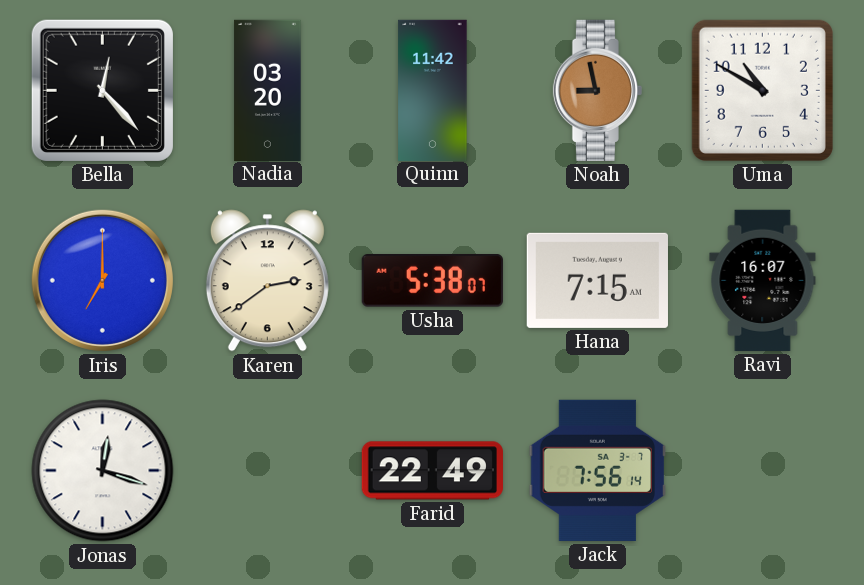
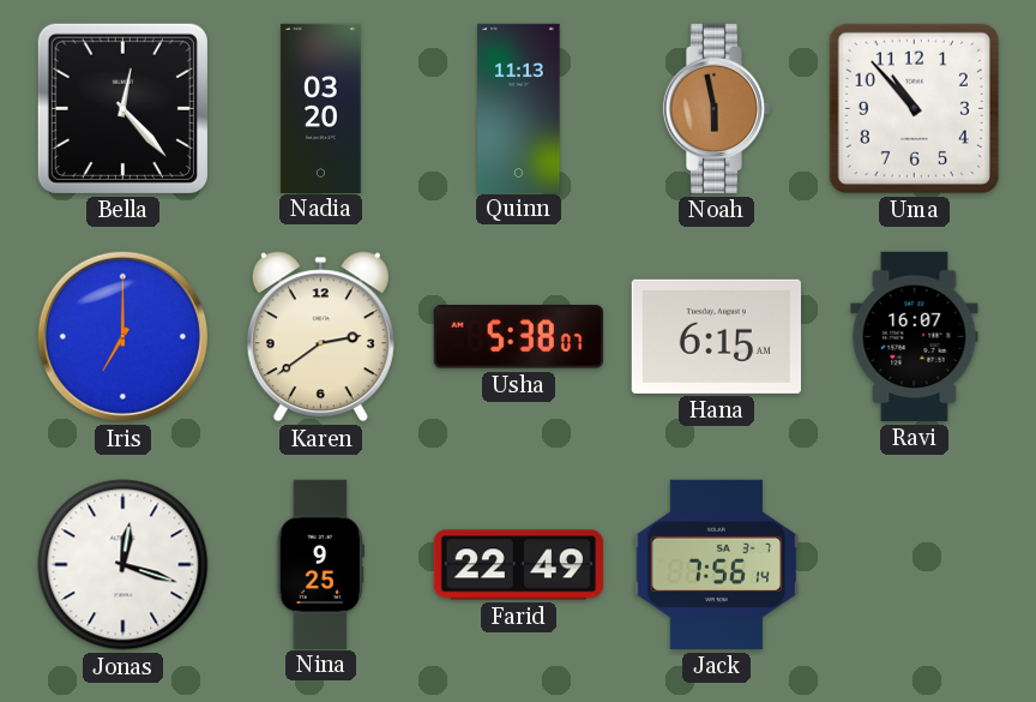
Quinn: 11:42 -> 11:13
Noah: 8:58 -> 5:58
Uma: 10:50 -> 10:53
Hana: 7:15 -> 6:15
Nina: none -> 9:25
